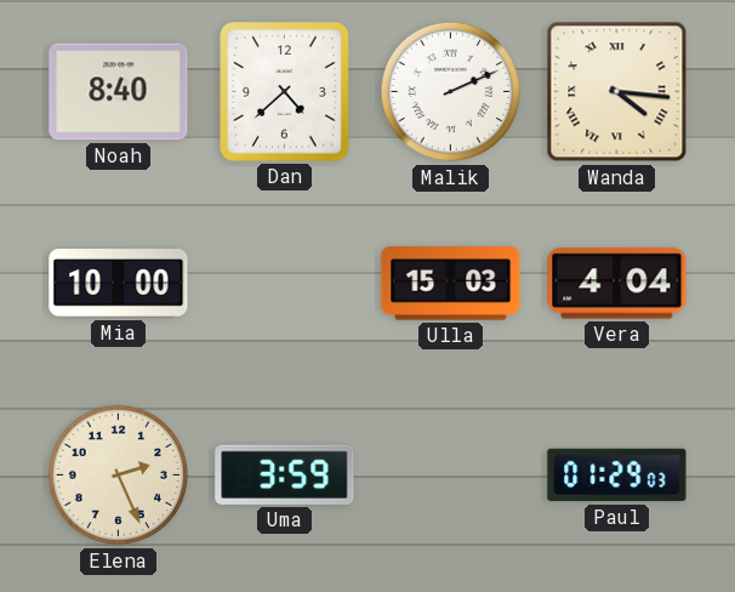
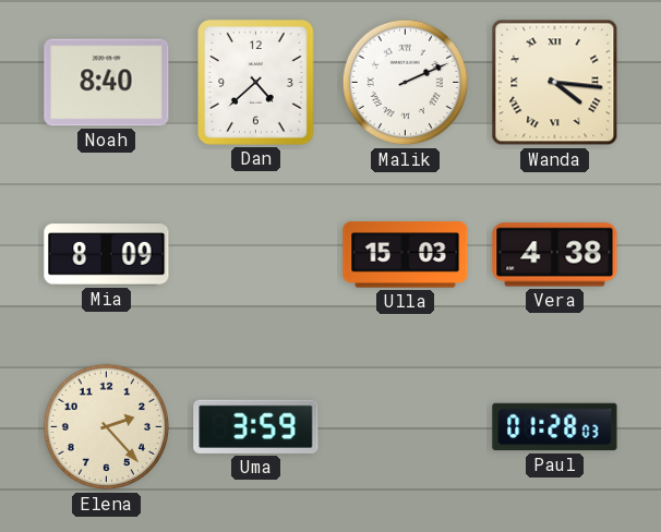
Mia: 10:00 -> 8:09
Vera: 4:04 -> 4:38
Elena: 2:26 -> 2:23
Paul: 01:29 -> 01:28
